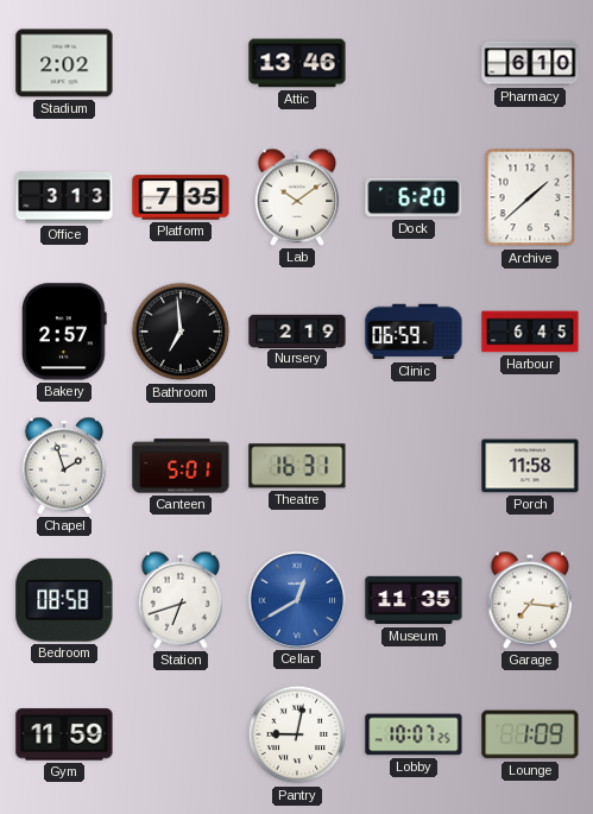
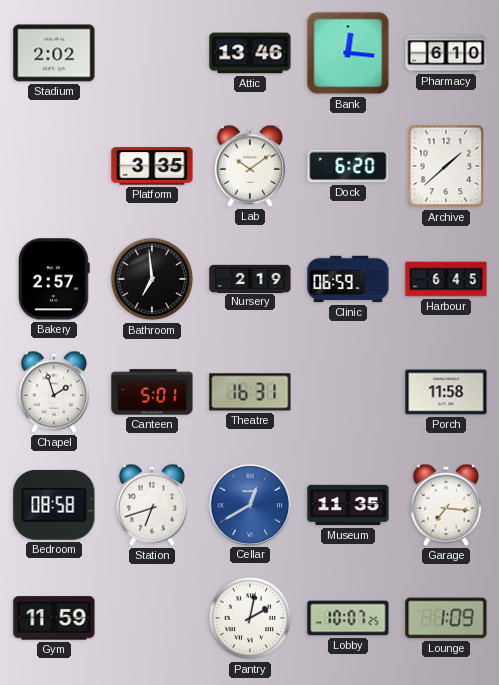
Bank: none -> 12:16
Office: 3:13 -> none
Platform: 7:35 -> 3:35
Pantry: 9:02 -> 2:02
